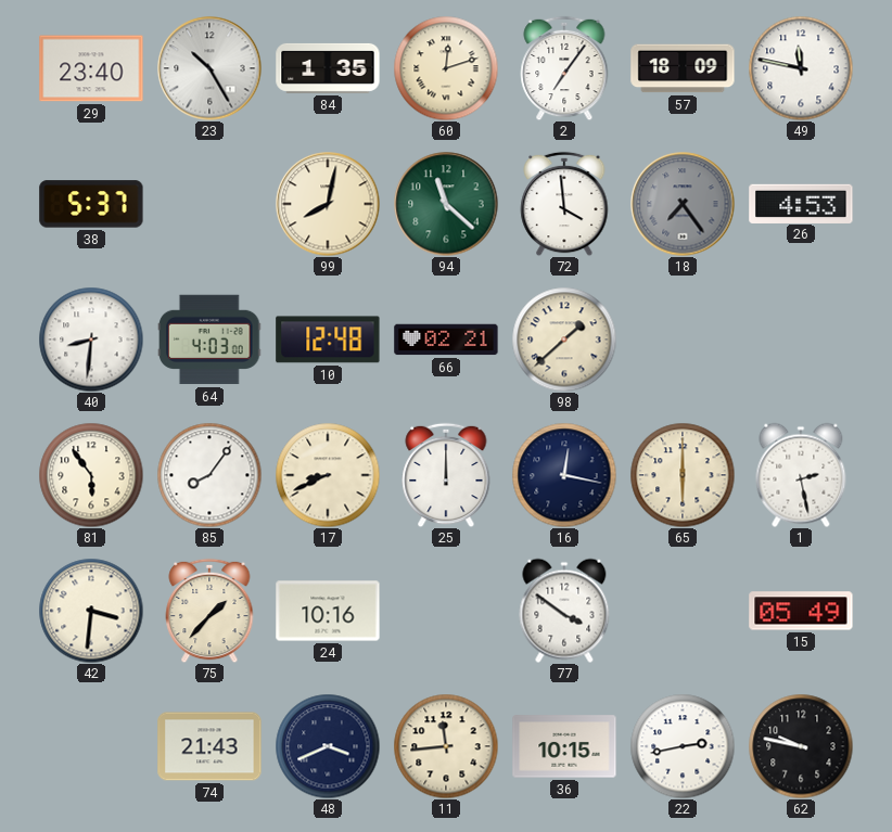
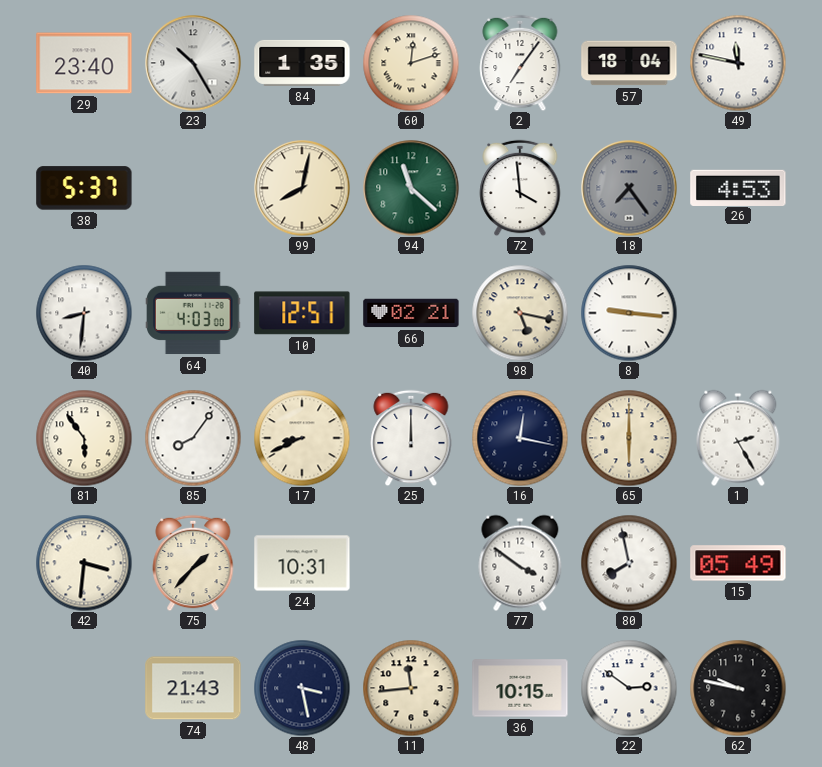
57: 18:09 -> 18:04
10: 12:48 -> 12:51
98: 1:38 -> 5:17
8: none -> 9:16
1: 2:28 -> 2:25
24: 10:16 -> 10:31
80: none -> 7:58
48: 3:41 -> 3:28
22: 2:43 -> 2:51
